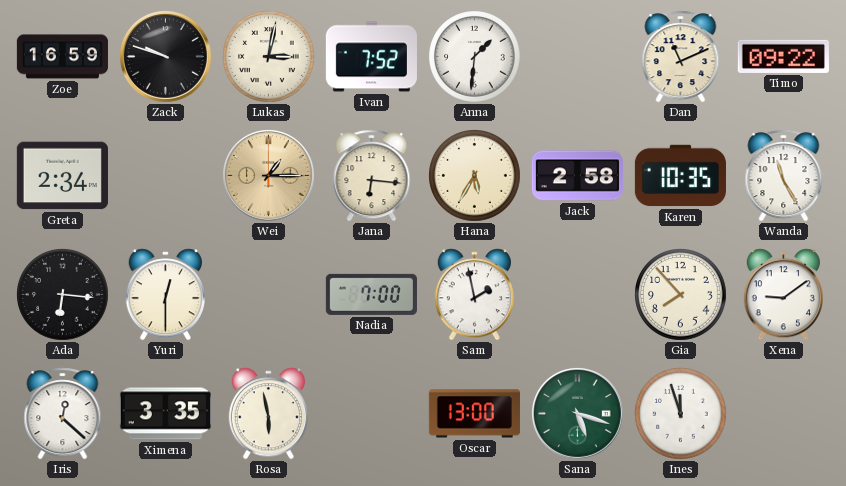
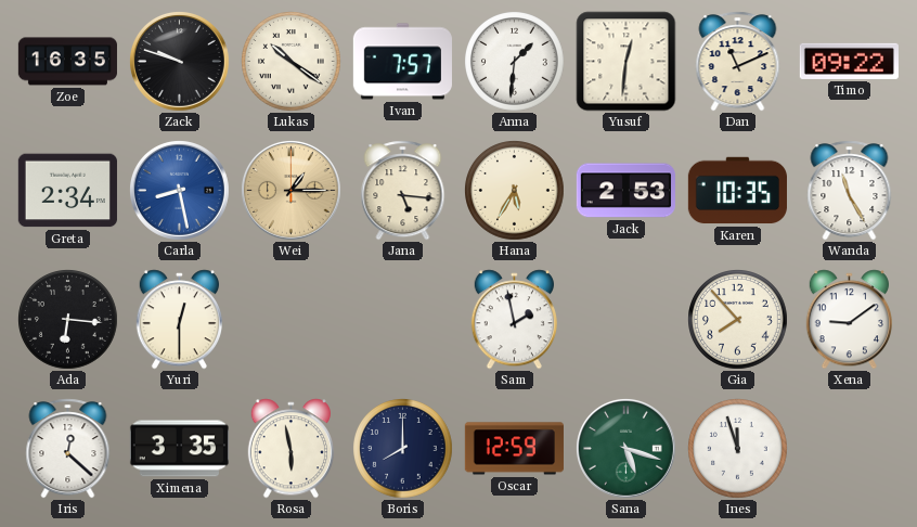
Zoe: 16:59 -> 16:35
Lukas: 3:02 -> 10:21
Ivan: 7:52 -> 7:57
Yusuf: none -> 12:31
Carla: none -> 8:28
Jana: 6:16 -> 5:16
Jack: 2:58 -> 2:53
Nadia: 7:00 -> none
Boris: none -> 8:00
Oscar: 13:00 -> 12:59
